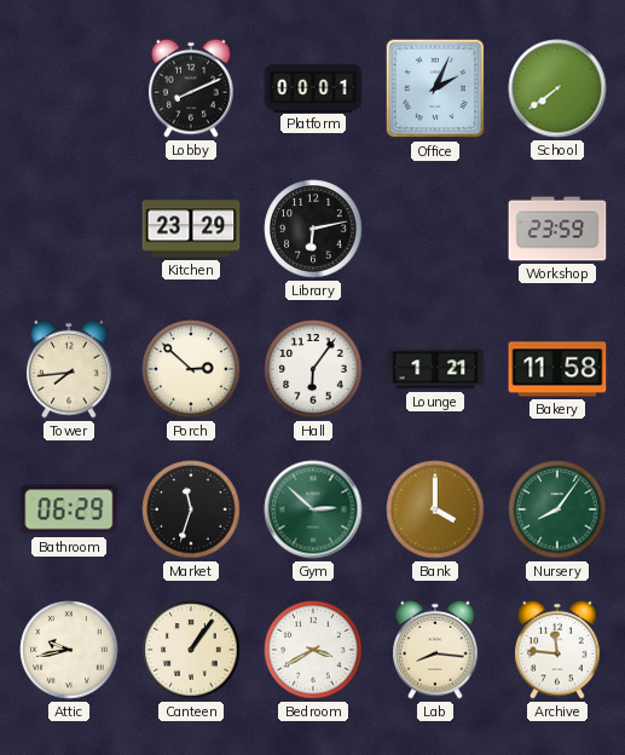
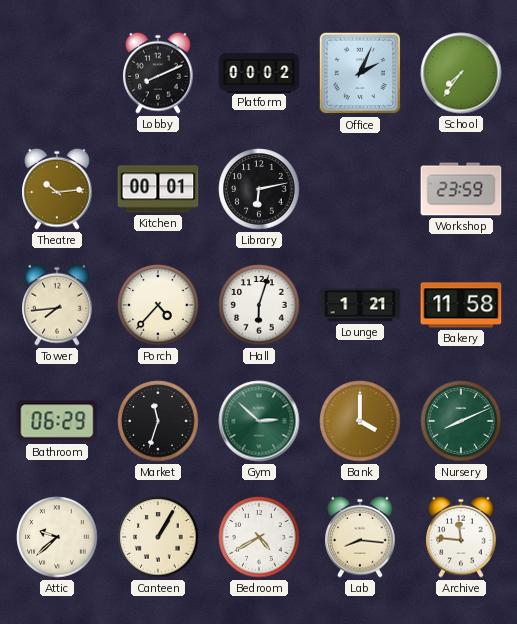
Platform: 00:01 -> 00:02
School: 7:39 -> 7:36
Theatre: none -> 10:14
Kitchen: 23:29 -> 00:01
Porch: 2:52 -> 4:37
Hall: 6:06 -> 6:03
Nursery: 8:06 -> 8:11
Attic: 9:43 -> 9:38
Canteen: 1:06 -> 1:05
Bedroom: 3:40 -> 4:40
